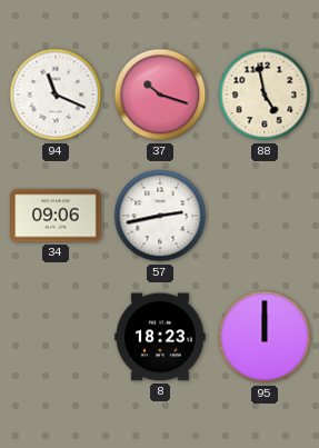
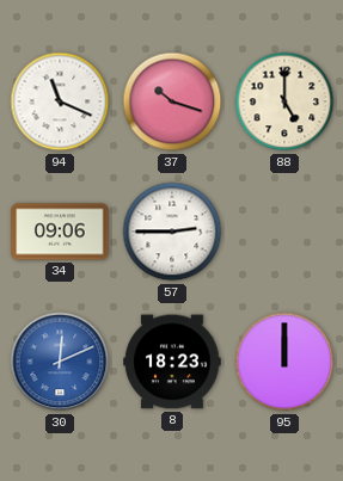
88: 4:58 -> 5:00
57: 2:43 -> 2:45
30: none -> 12:11
